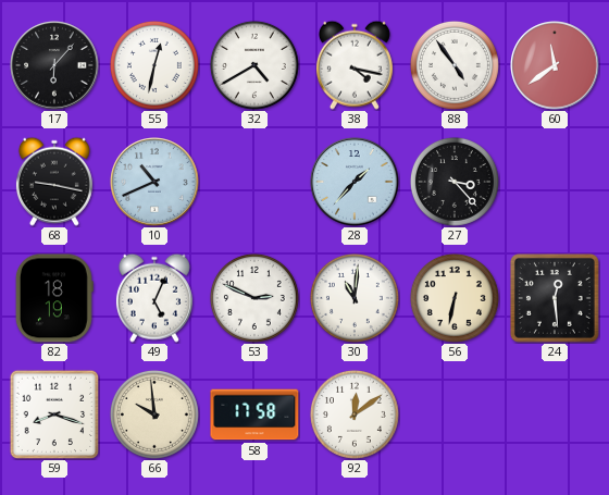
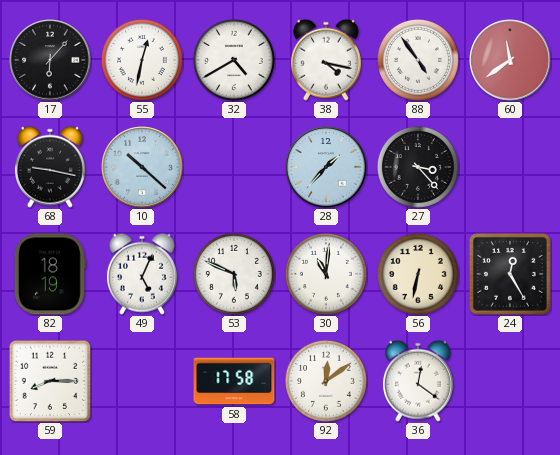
10: 10:41 -> 10:22
53: 2:49 -> 5:49
24: 12:29 -> 12:25
59: 8:18 -> 8:15
66: 9:59 -> none
36: none -> 12:21
